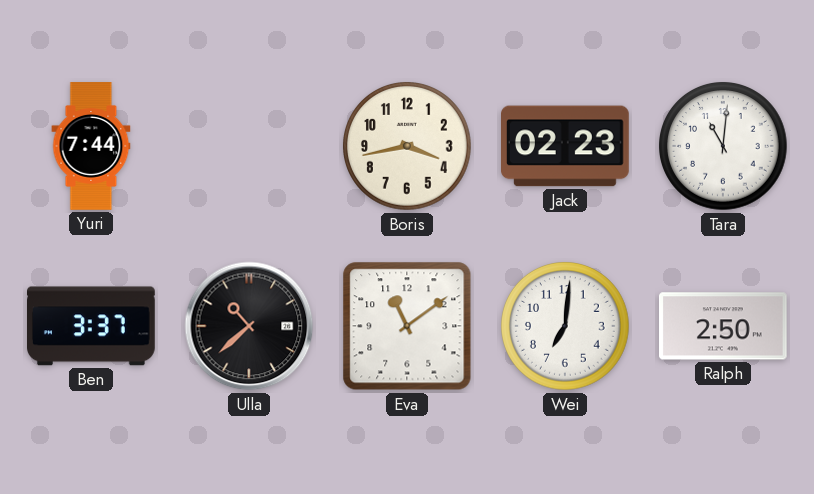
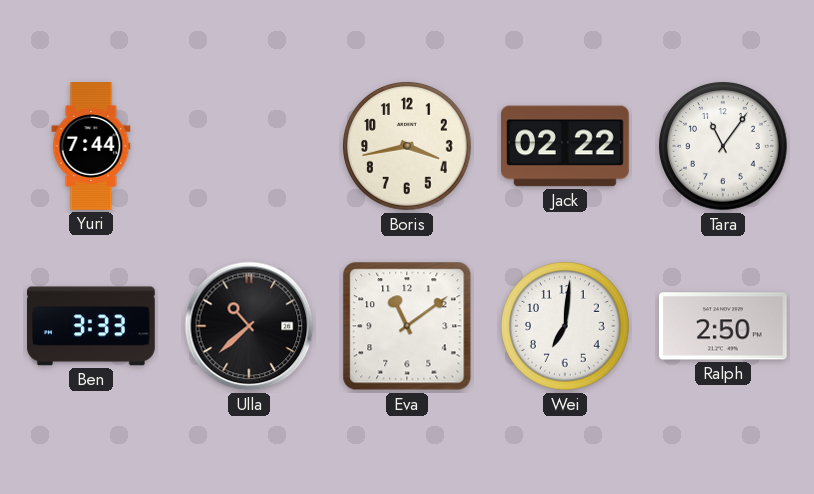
Jack: 02:23 -> 02:22
Tara: 11:01 -> 11:06
Ben: 3:37 -> 3:33
